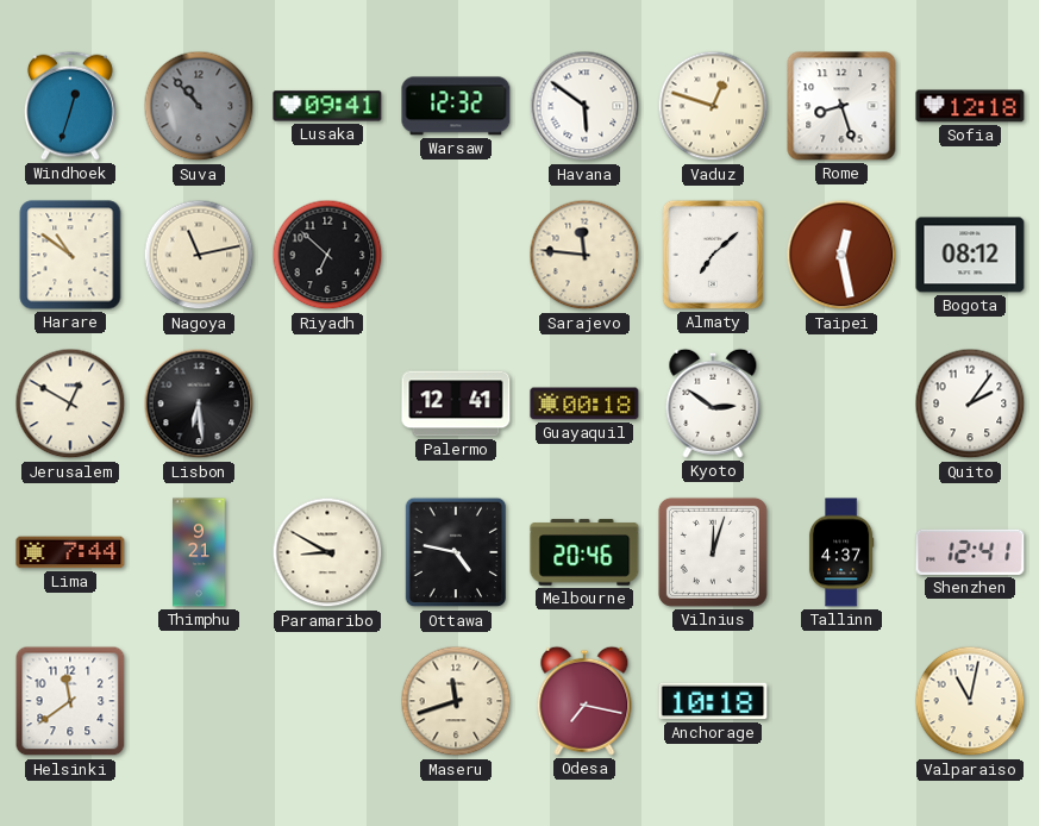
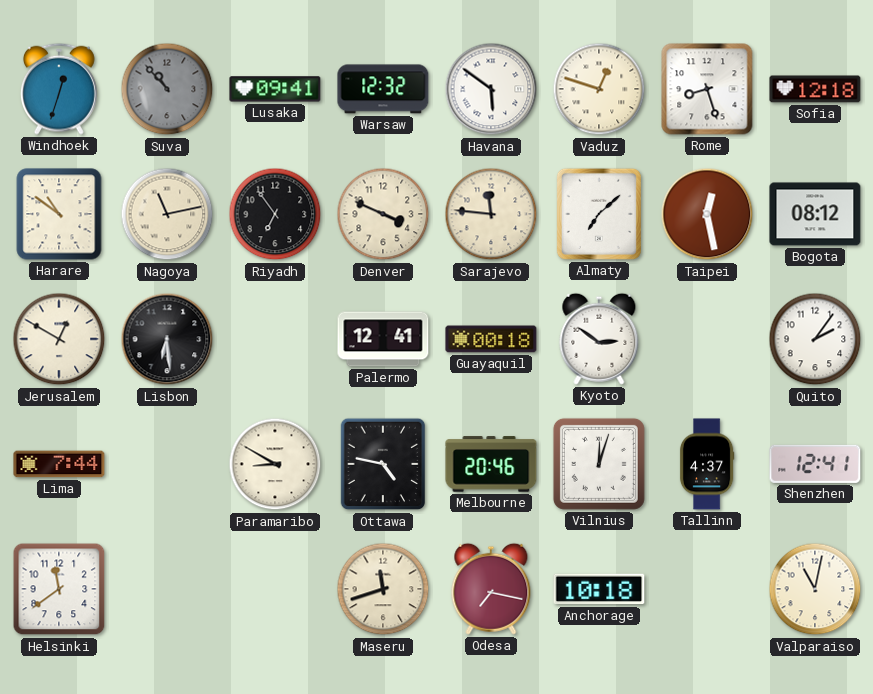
Riyadh: 6:52 -> 6:54
Denver: none -> 3:49
Thimphu: 9:21 -> none
